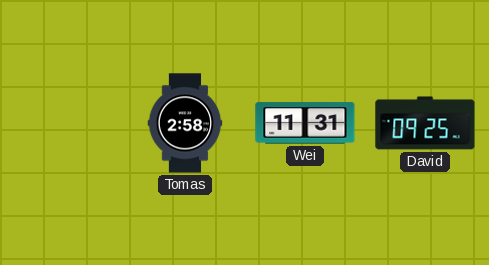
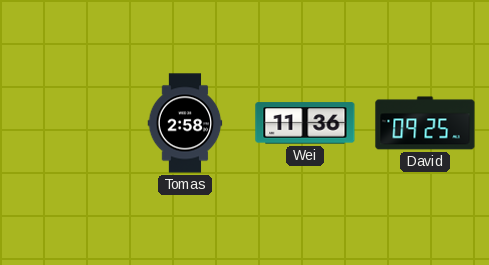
Wei: 11:31 -> 11:36
